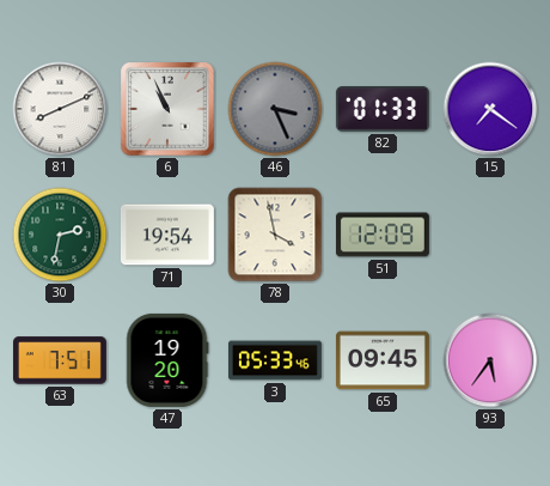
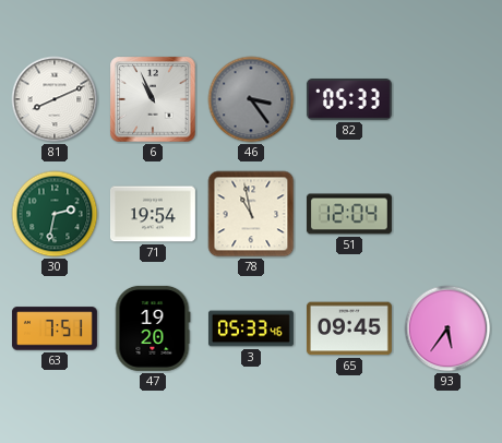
46: 3:26 -> 3:24
82: 01:33 -> 05:33
15: 7:21 -> none
78: 3:58 -> 10:58
51: 12:09 -> 12:04
